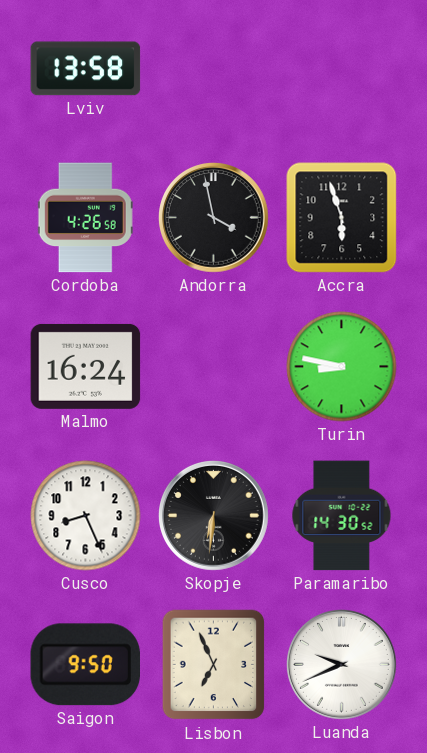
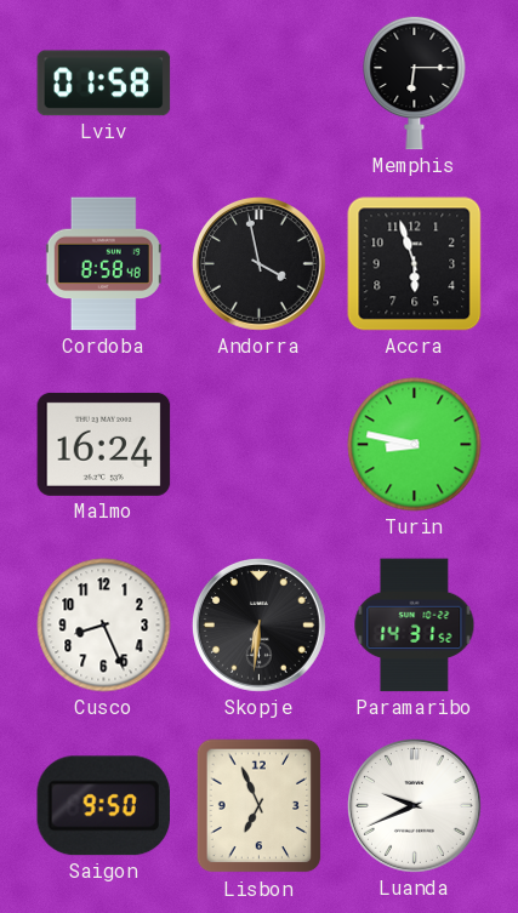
Lviv: 13:58 -> 01:58
Memphis: none -> 6:15
Cordoba: 4:26 -> 8:58
Paramaribo: 14:30 -> 14:31
